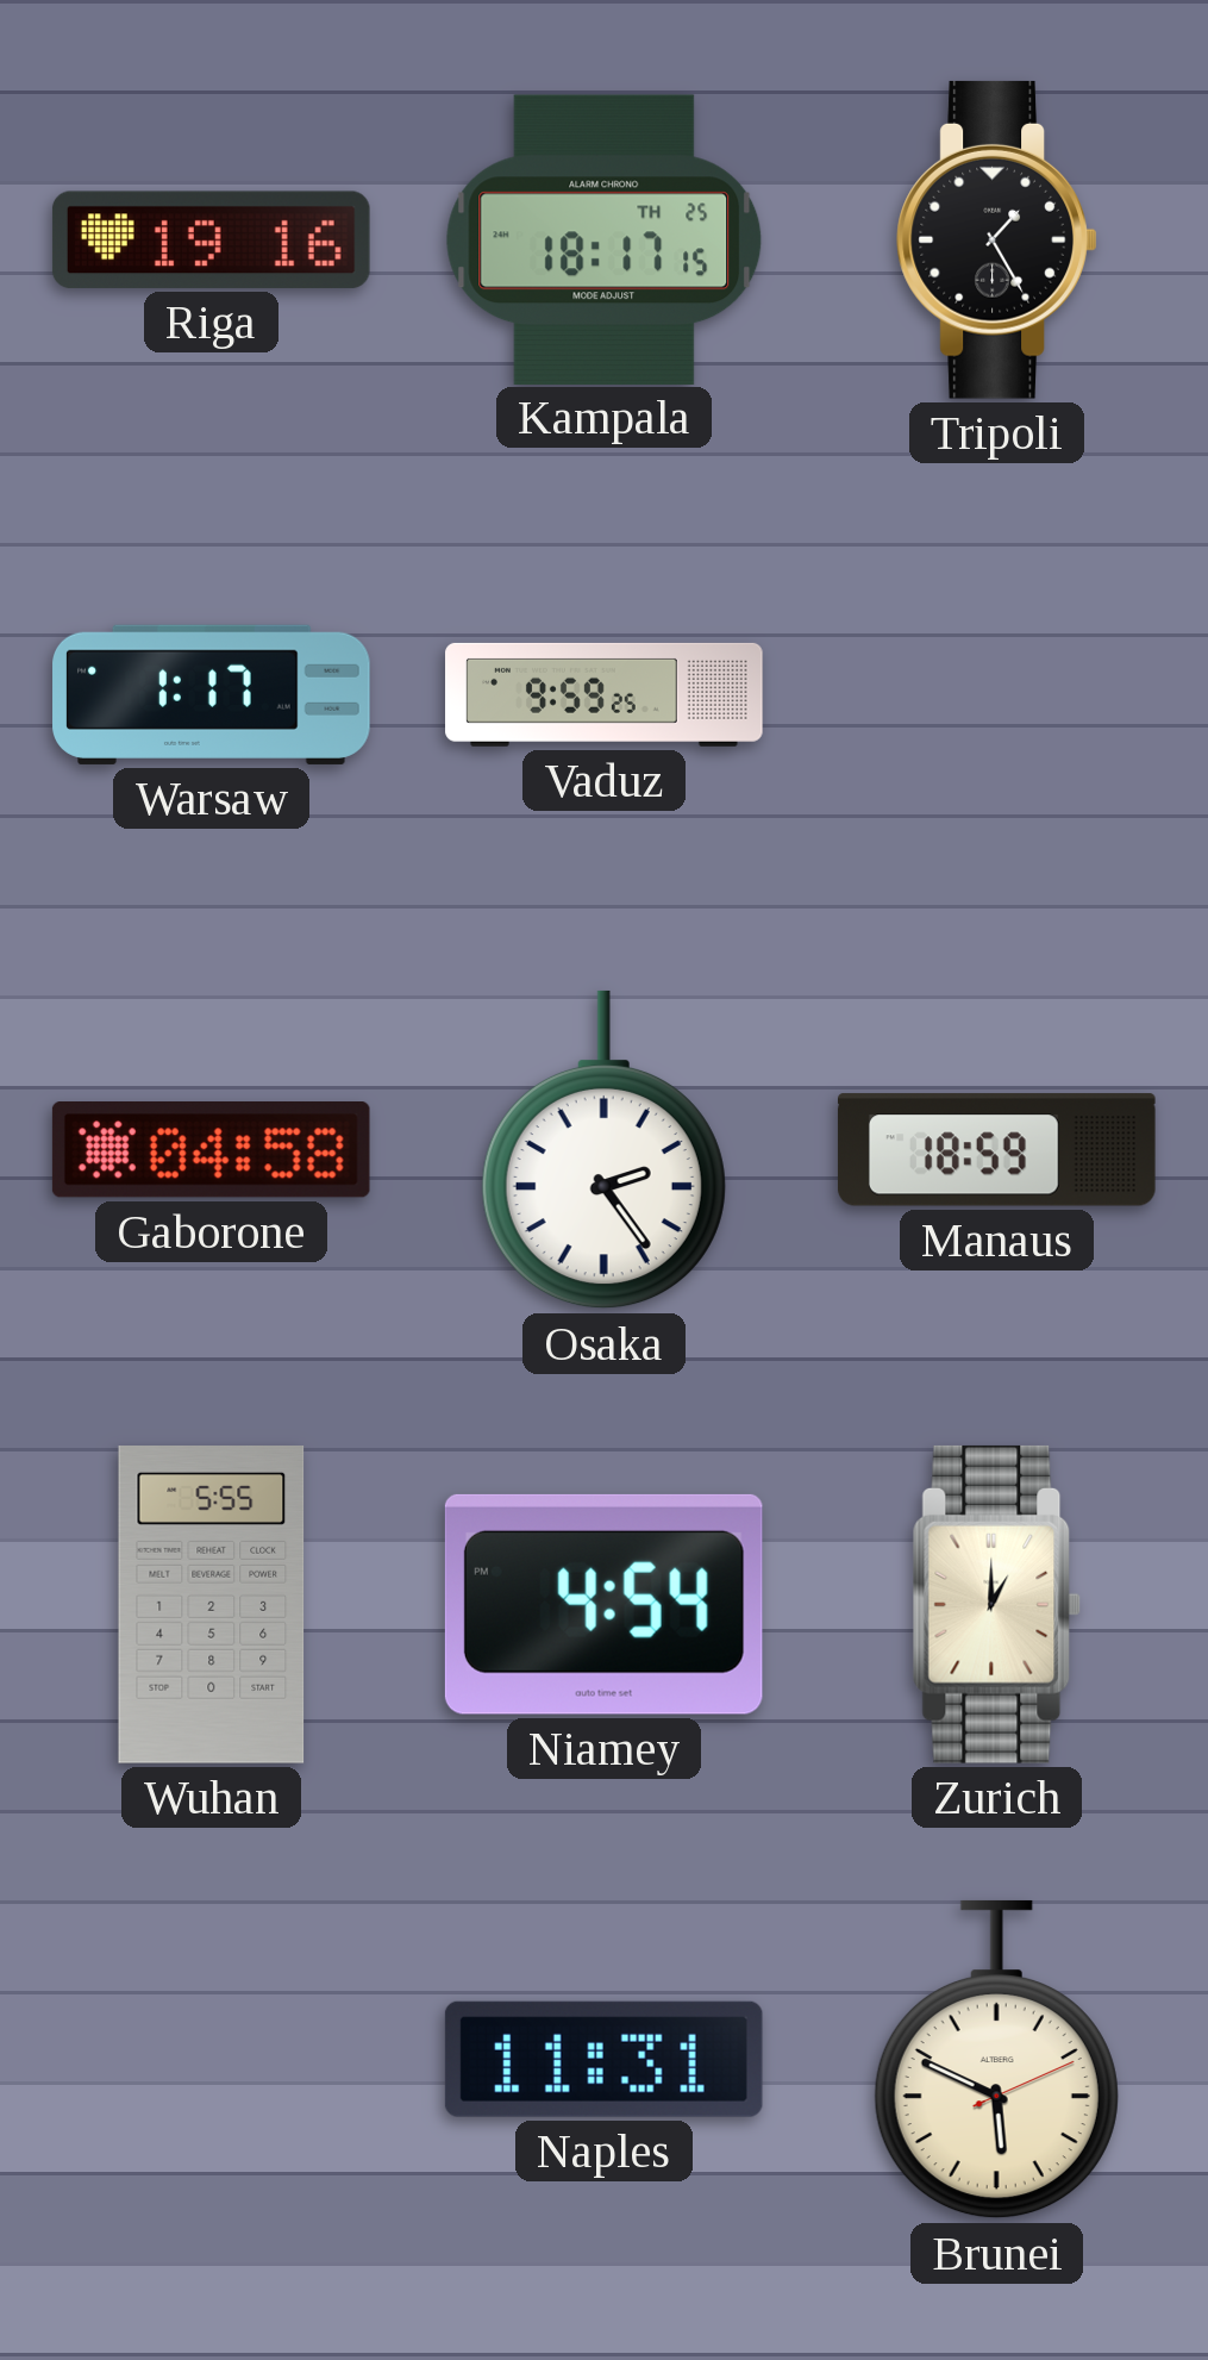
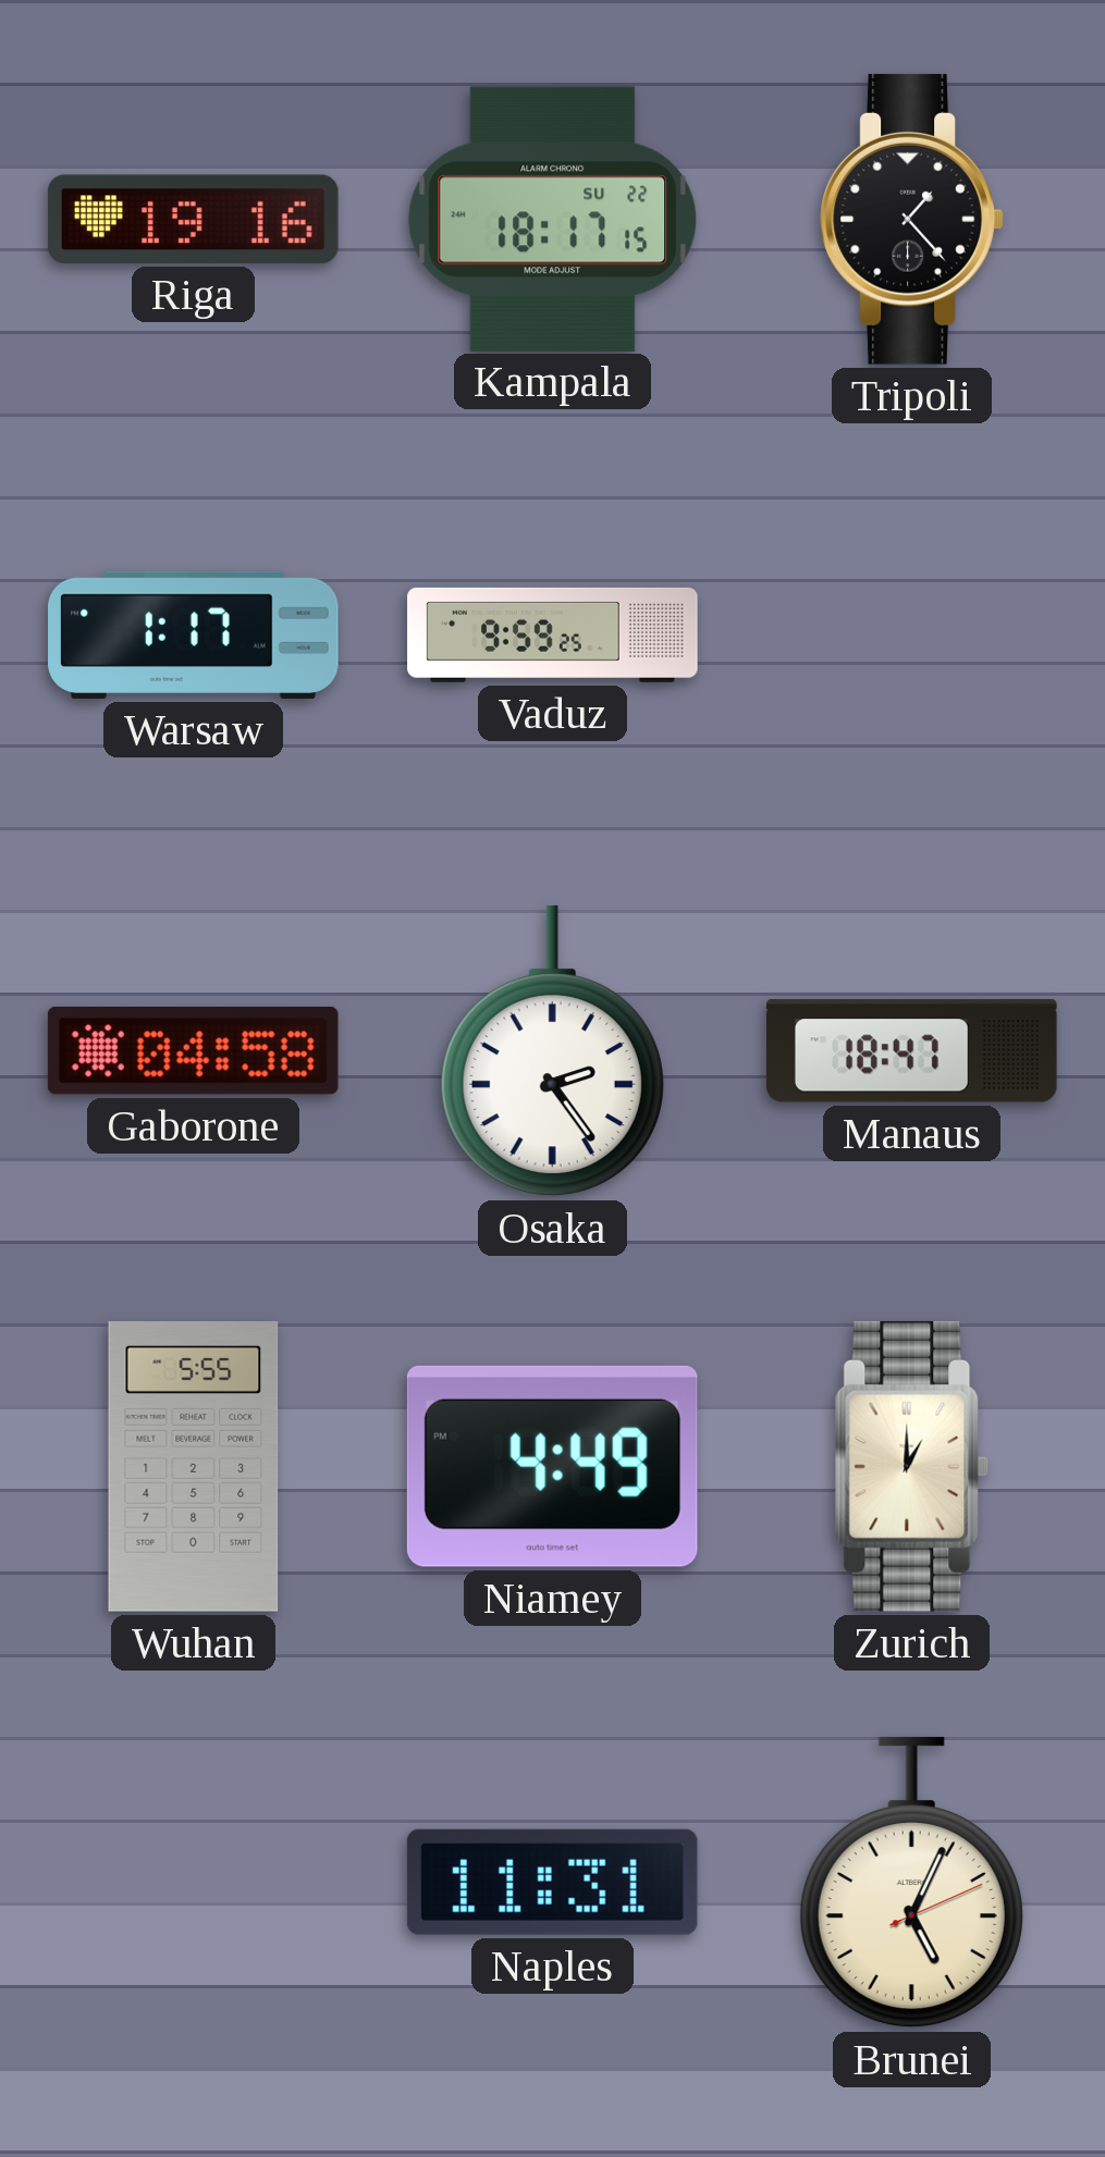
Kampala date: TH 25 -> SU 22
Tripoli: 1:25 -> 1:23
Manaus: 18:59 -> 18:47
Niamey: 4:54 -> 4:49
Brunei: 5:49 -> 5:04
